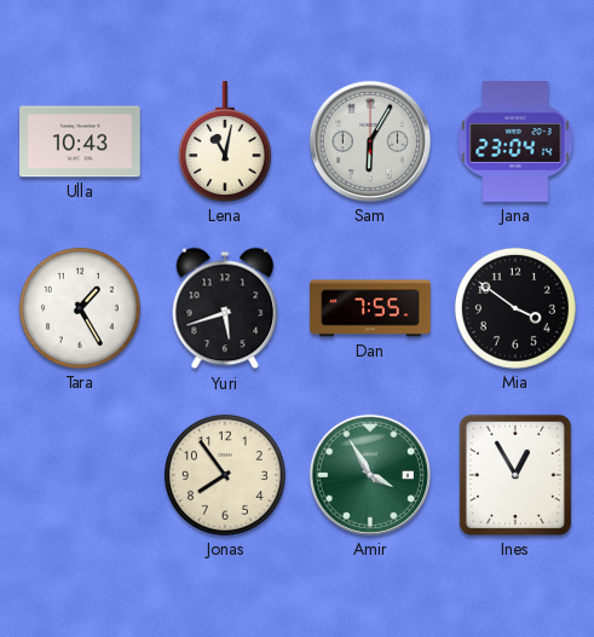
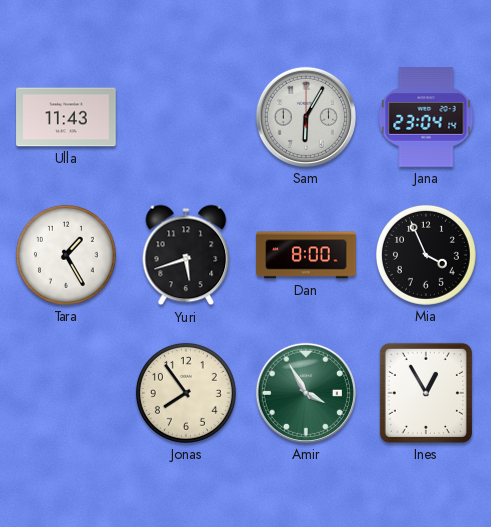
Ulla: 10:43 -> 11:43
Lena: 11:02 -> none
Dan: 7:55 -> 8:00
Mia: 3:51 -> 3:56
